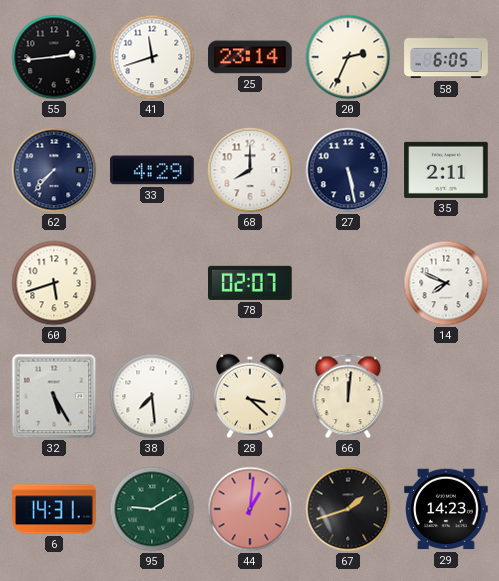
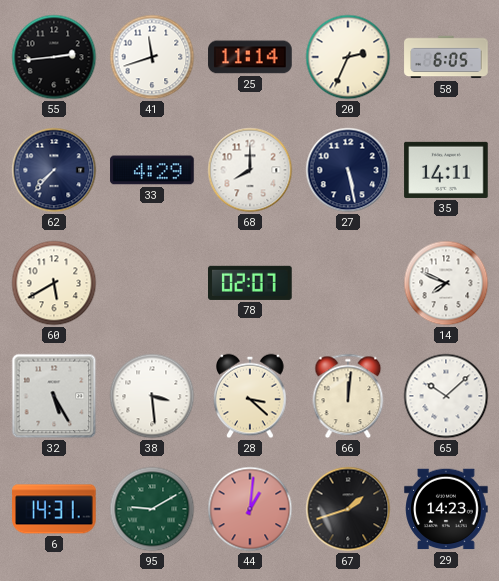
25: 23:14 -> 11:14
35: 2:11 -> 14:11
60: 5:42 -> 5:40
38: 7:29 -> 3:29
65: none -> 10:08
